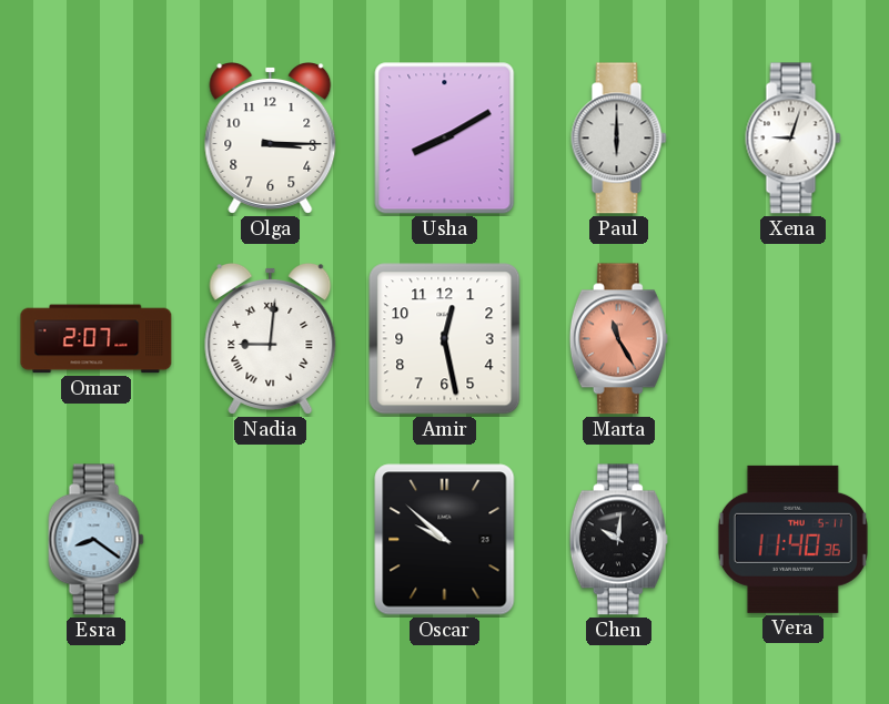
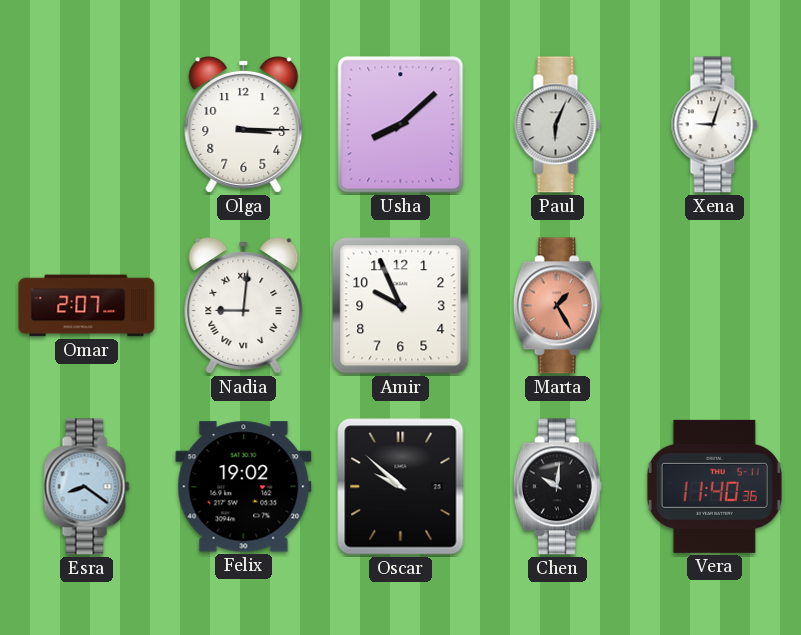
Usha: 8:10 -> 8:08
Paul: 6:00 -> 6:04
Amir: 12:28 -> 9:56
Marta: 11:25 -> 1:25
Felix: none -> 19:02
